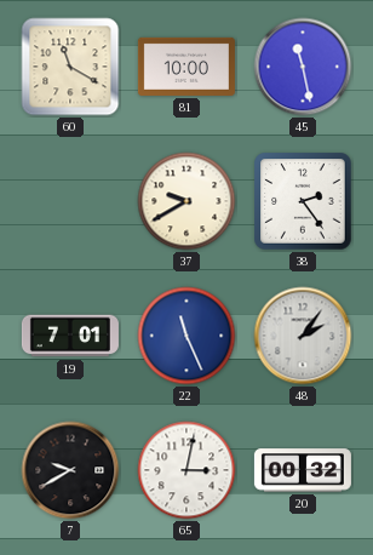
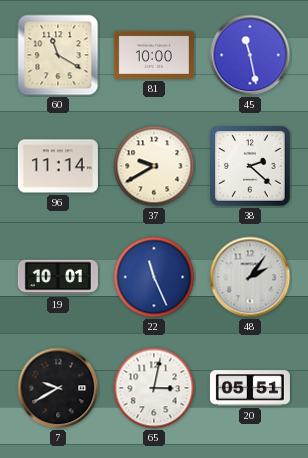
96: none -> 11:14
38: 2:24 -> 2:22
19: 7:01 -> 10:01
20: 00:32 -> 05:51
